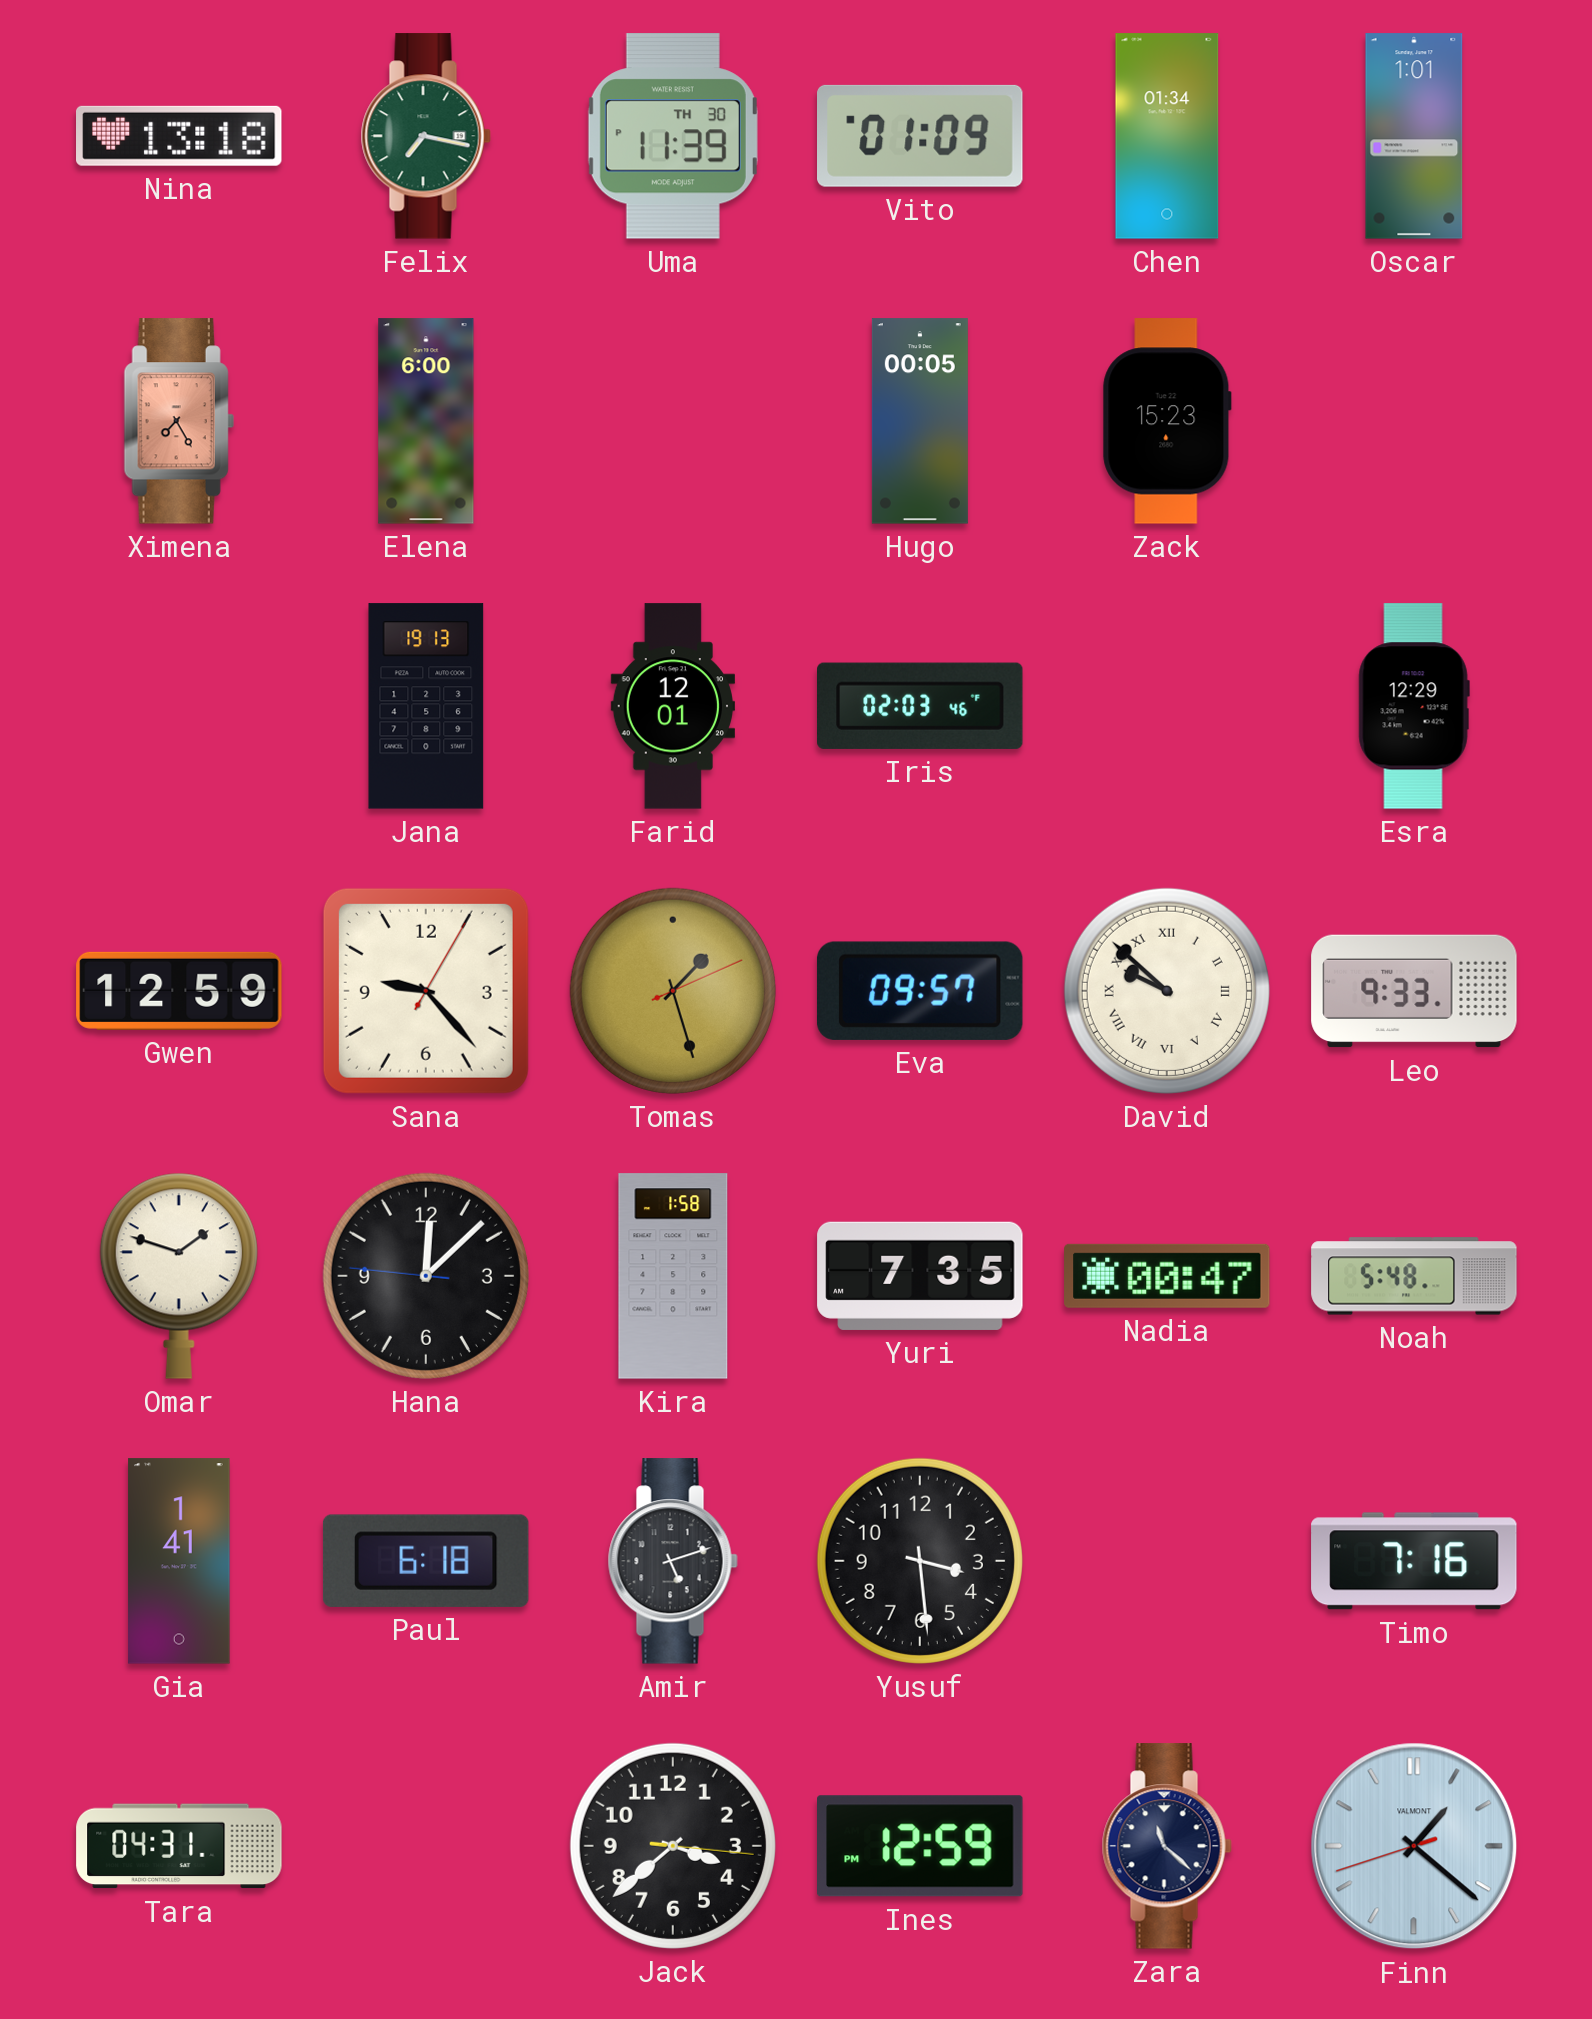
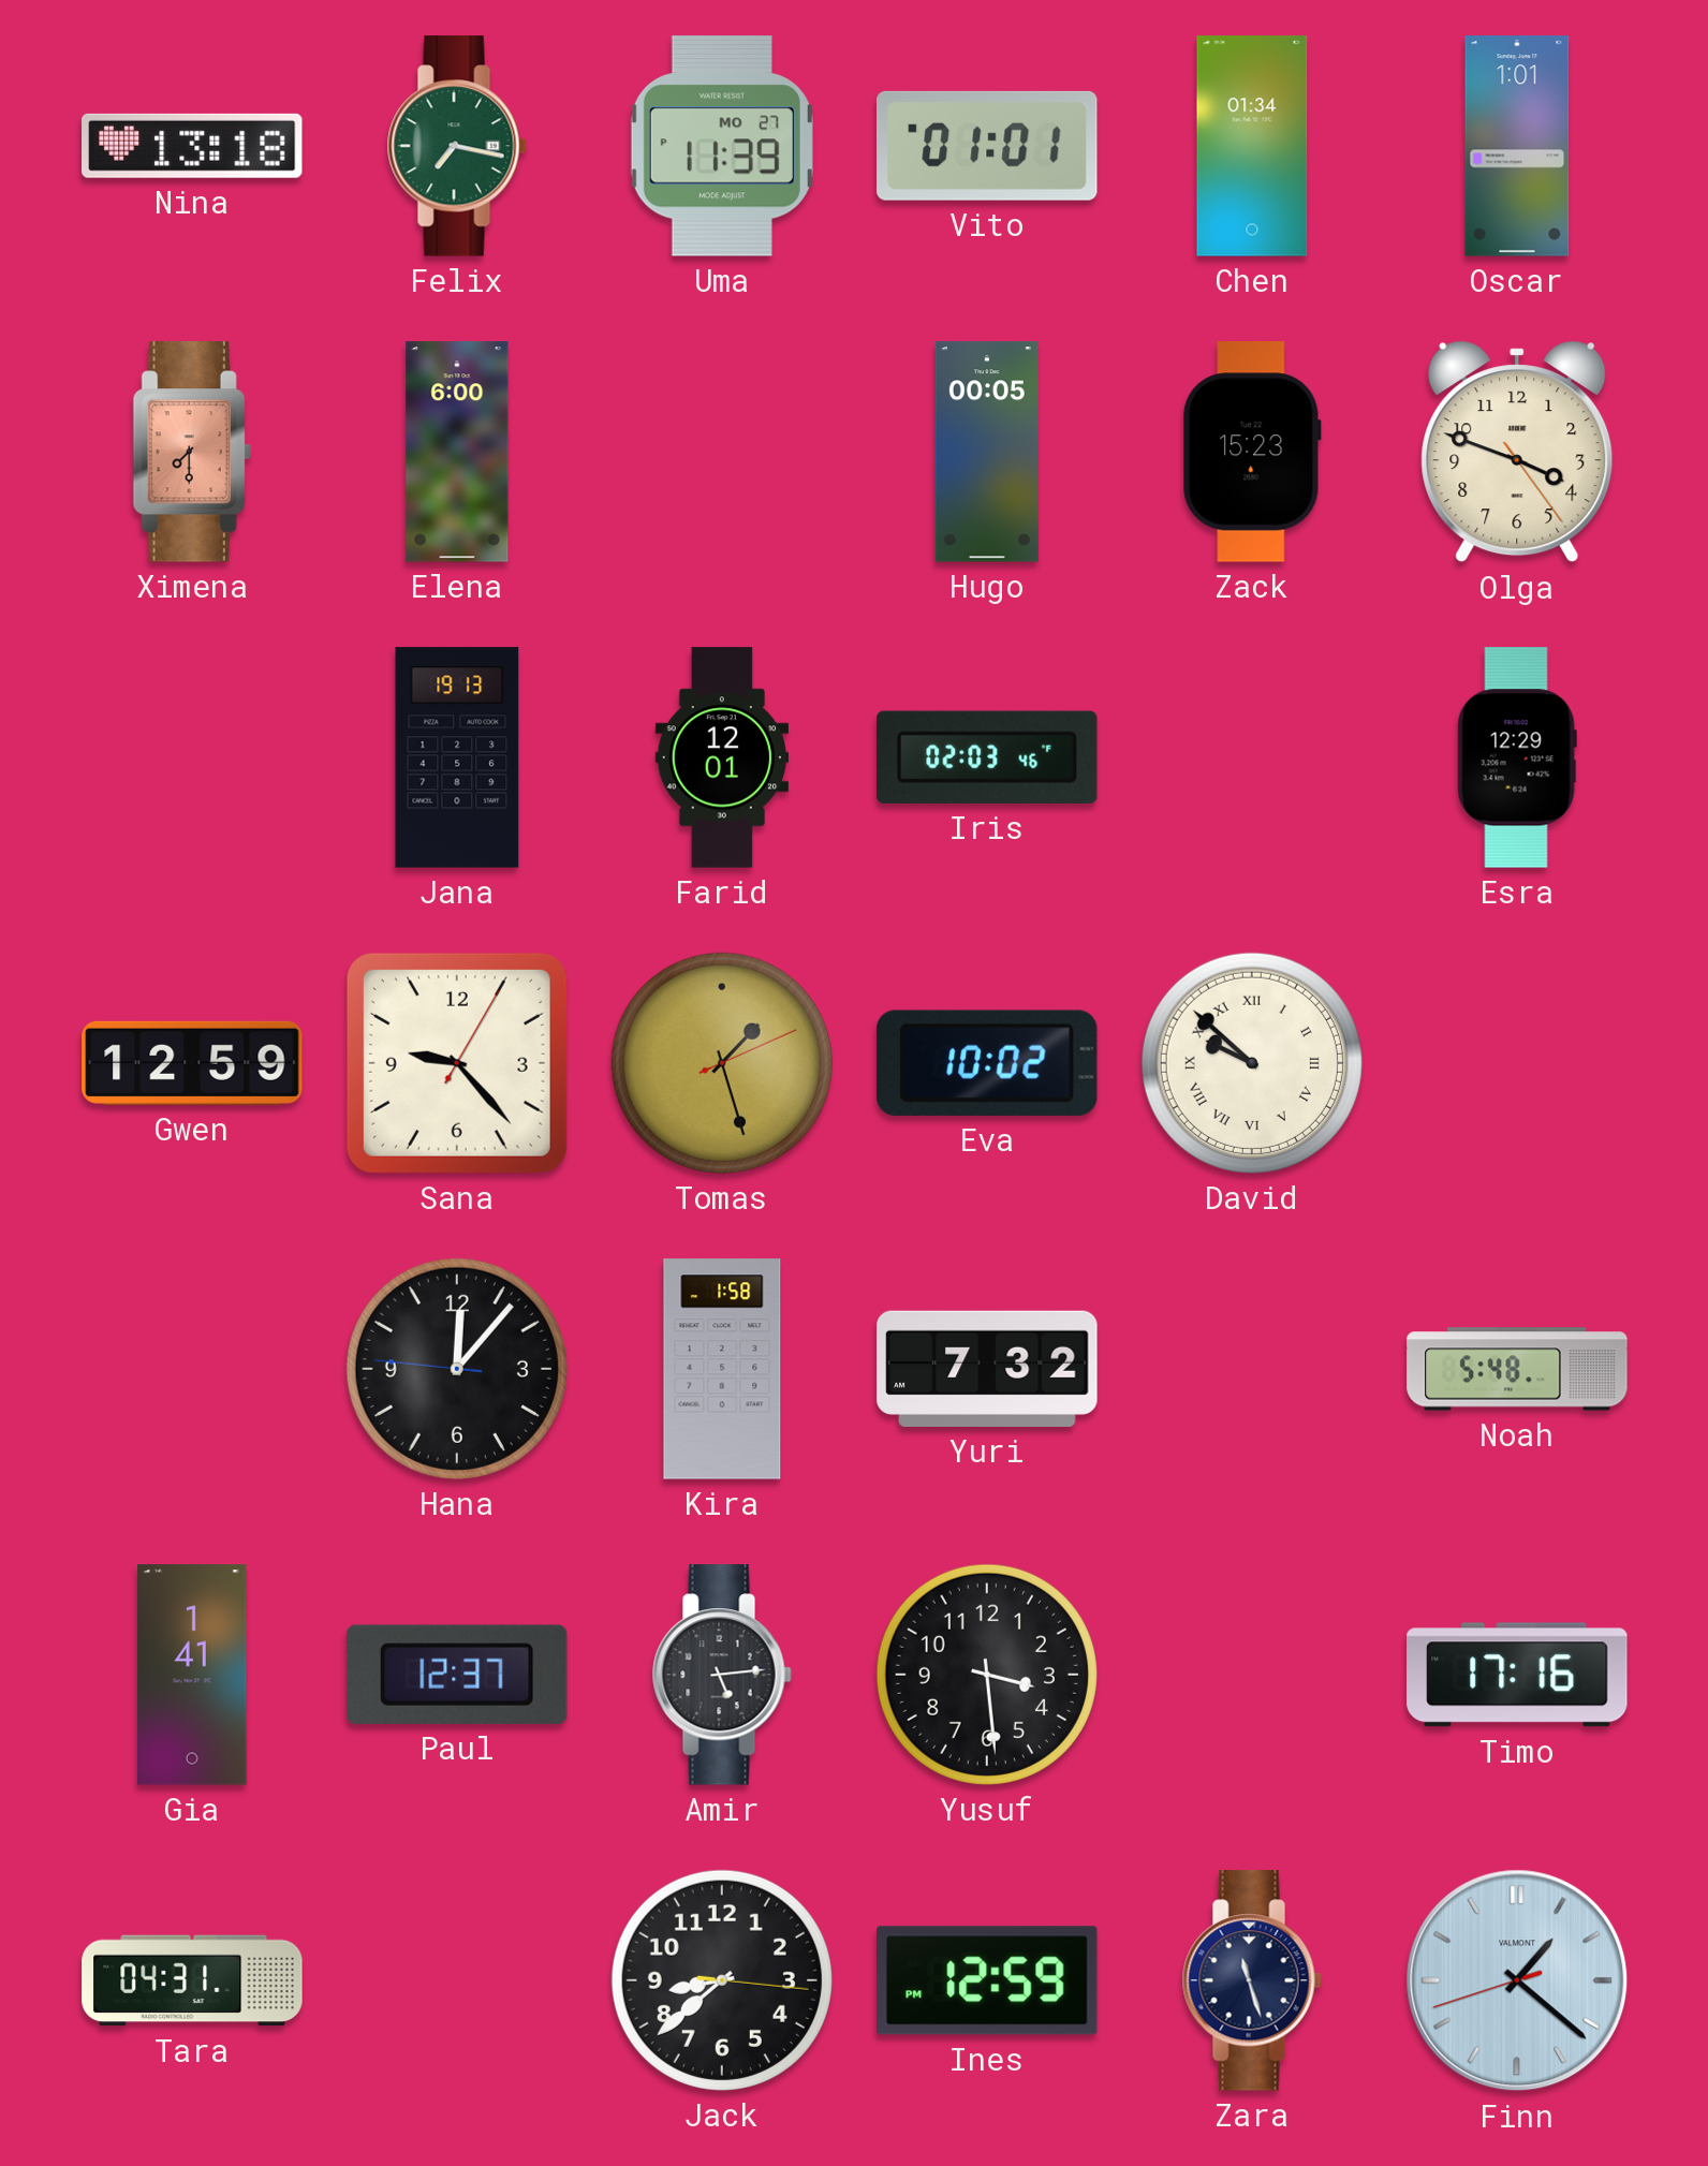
Uma date: TH 30 -> MO 27
Vito: 01:09 -> 01:01
Ximena: 7:25 -> 7:30
Olga: none -> 3:48
Eva: 09:57 -> 10:02
Leo: 9:33 -> none
Omar: 1:48 -> none
Hana: 12:07 -> 12:06
Yuri: 7:35 -> 7:32
Nadia: 00:47 -> none
Paul: 6:18 -> 12:37
Amir: 5:12 -> 5:14
Timo: 7:16 -> 17:16
Jack: 3:38 -> 8:38
Zara: 11:22 -> 11:27
